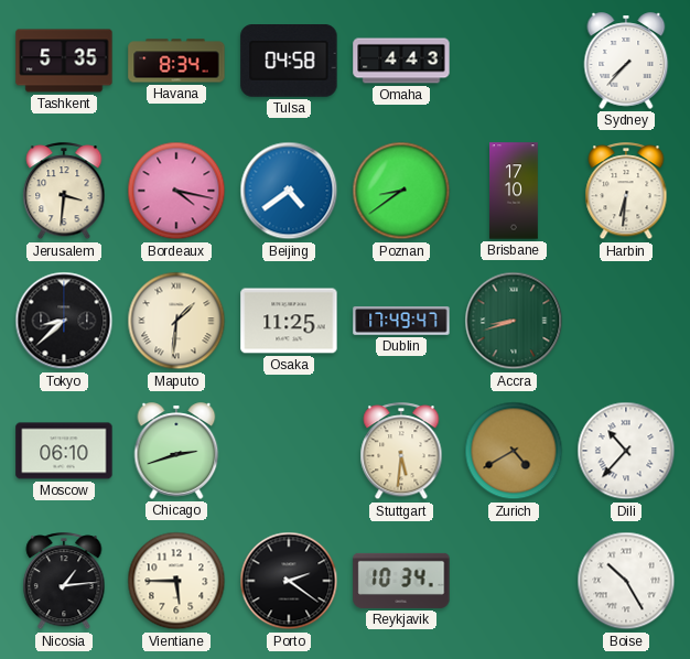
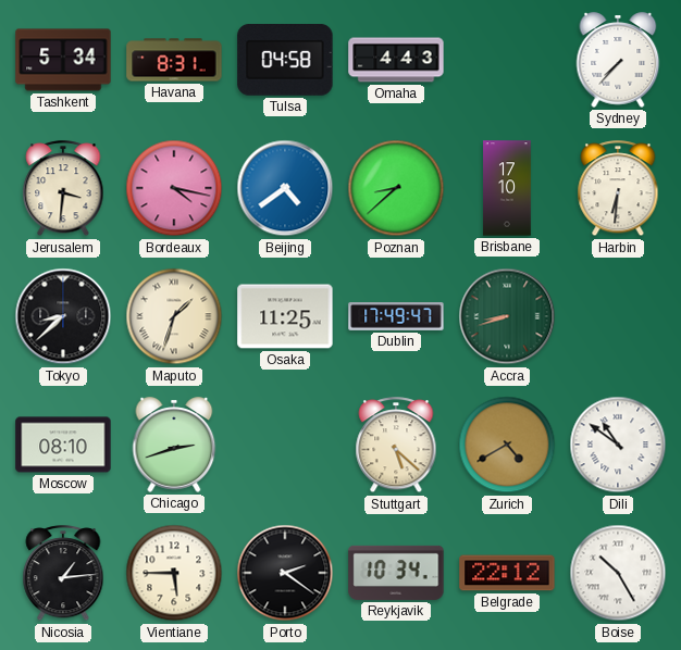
Tashkent: 5:35 -> 5:34
Havana: 8:34 -> 8:31
Poznan: 8:39 -> 8:38
Maputo: 1:31 -> 1:33
Moscow: 06:10 -> 08:10
Stuttgart: 5:31 -> 5:22
Dili: 10:37 -> 10:51
Belgrade: none -> 22:12
